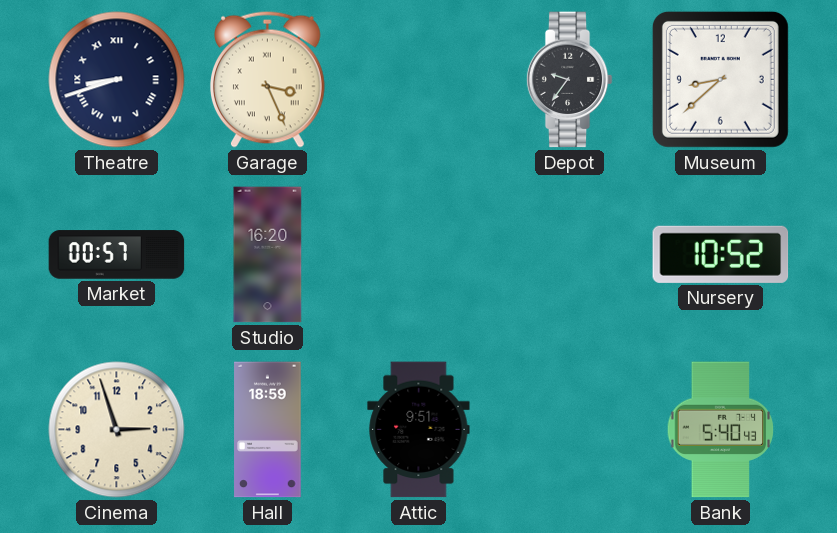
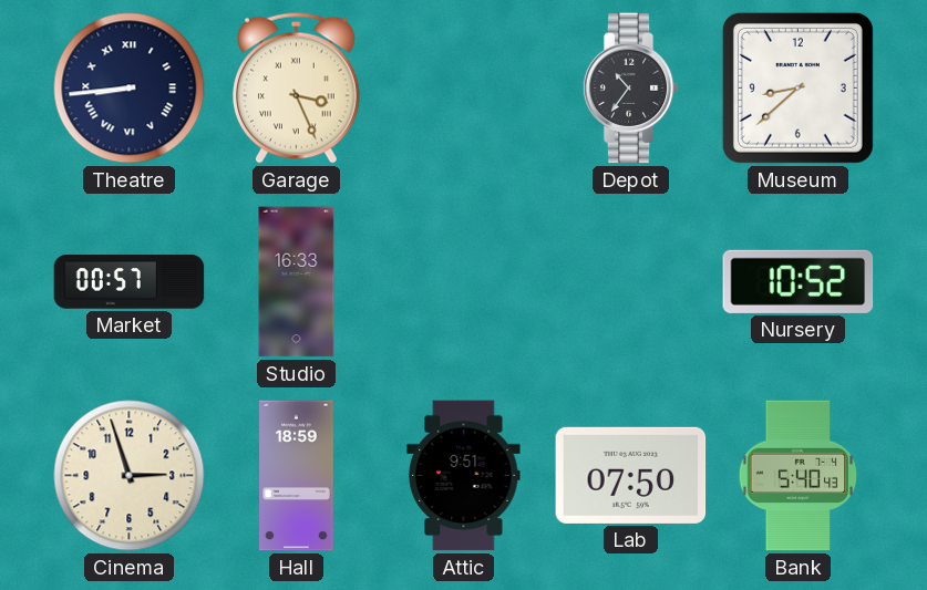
Theatre: 8:42 -> 8:44
Depot: 9:36 -> 10:36
Studio: 16:20 -> 16:33
Lab: none -> 07:50
